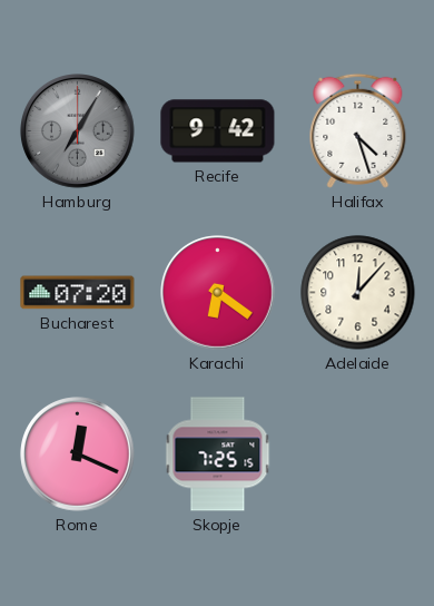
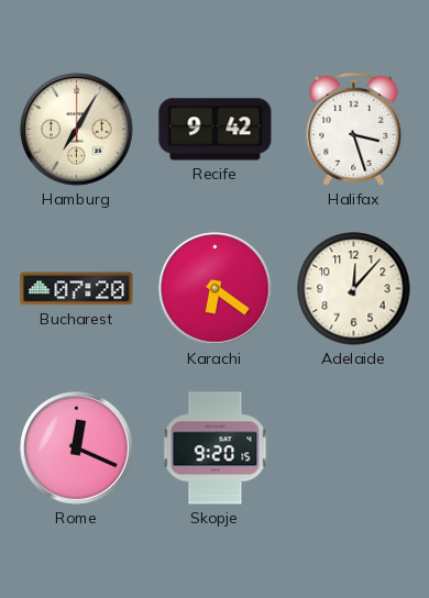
Hamburg dial: grey -> cream
Halifax: 4:27 -> 3:27
Skopje: 7:25 -> 9:20
